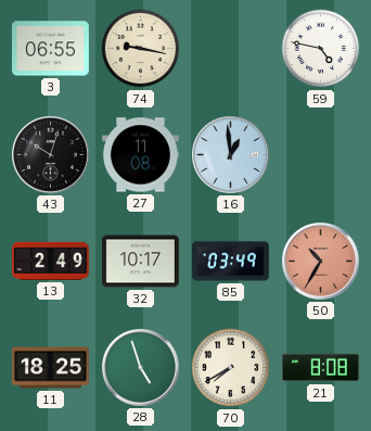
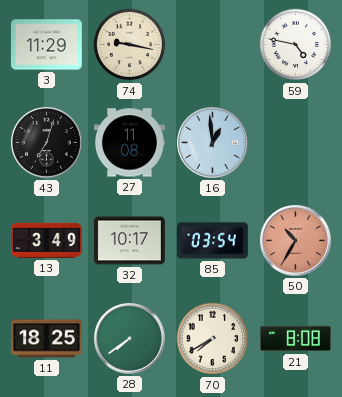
3: 06:55 -> 11:29
43: 10:03 -> 7:03
13: 2:49 -> 3:49
85: 03:49 -> 03:54
28: 4:57 -> 7:39
